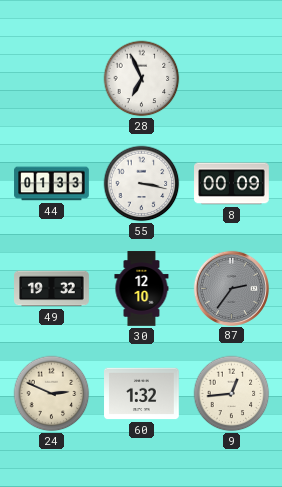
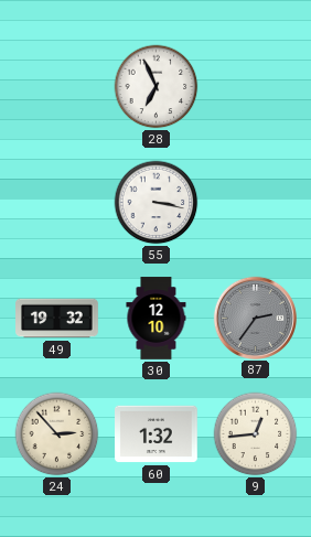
44: 01:33 -> none
8: 00:09 -> none
24: 2:49 -> 2:53
